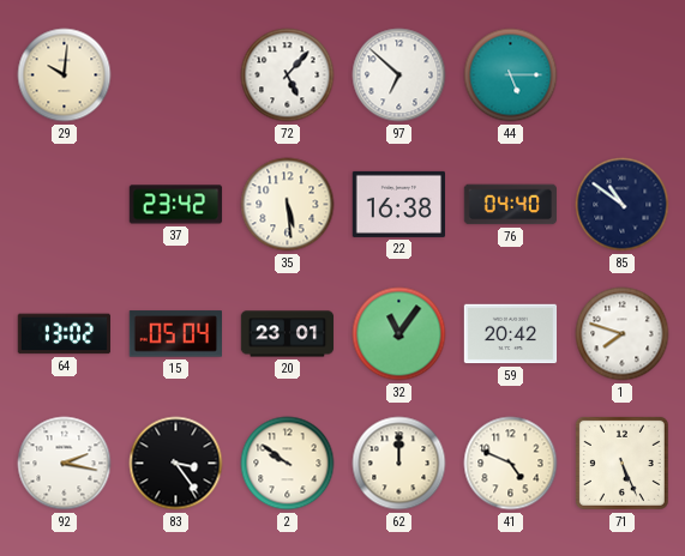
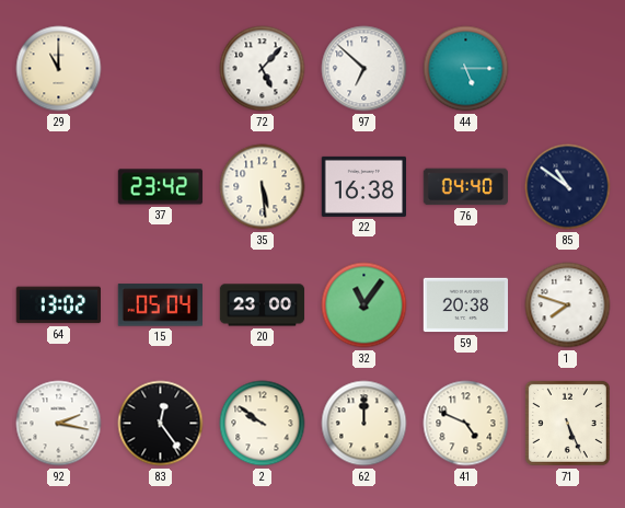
29: 10:01 -> 11:00
20: 23:01 -> 23:00
59: 20:42 -> 20:38
83: 3:24 -> 12:24
